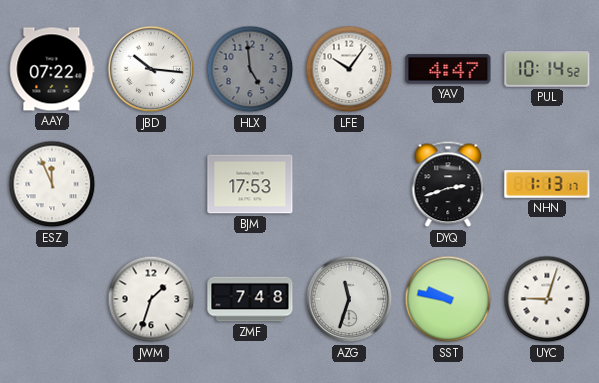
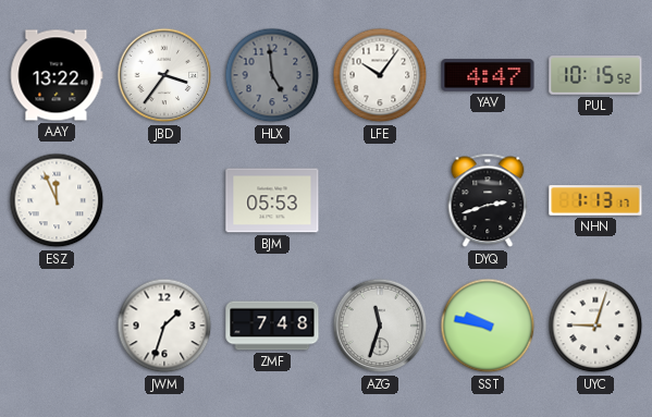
AAY: 07:22 -> 13:22
JBD: 10:16 -> 3:36
PUL: 10:14 -> 10:15
BJM: 17:53 -> 05:53
